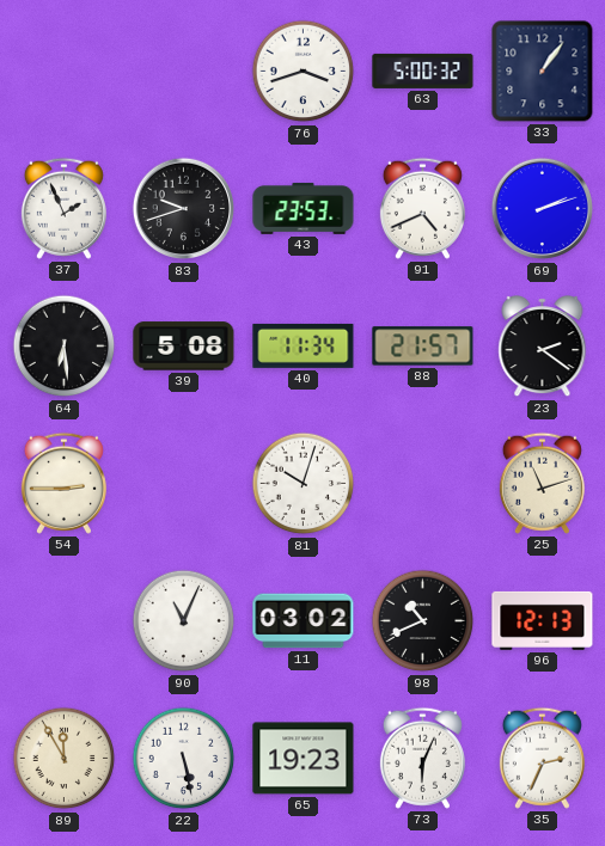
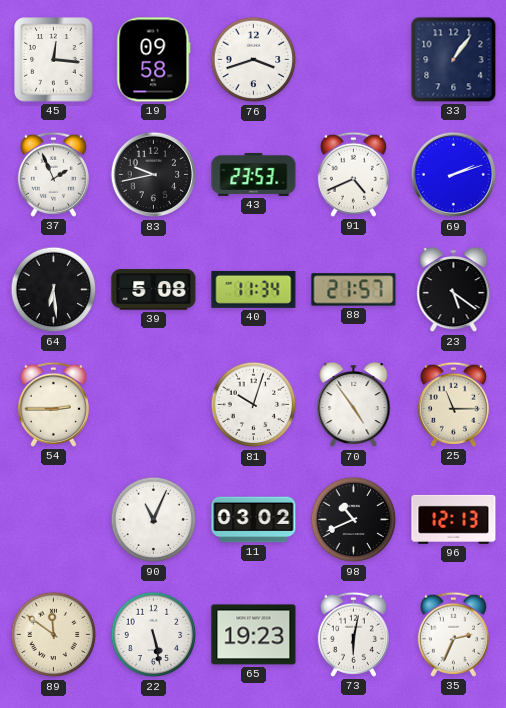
45: none -> 12:16
19: none -> 09:58
63: 5:00 -> none
83: 9:42 -> 9:43
23: 2:21 -> 5:21
70: none -> 4:54
25: 11:12 -> 11:15
89: 11:55 -> 11:51
73: 6:04 -> 6:02
